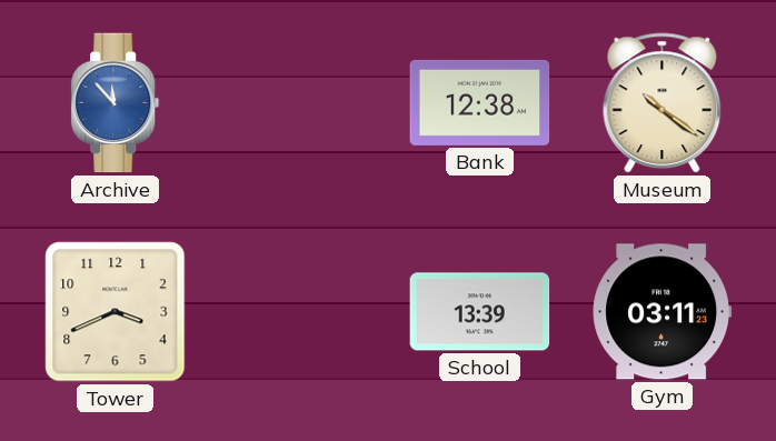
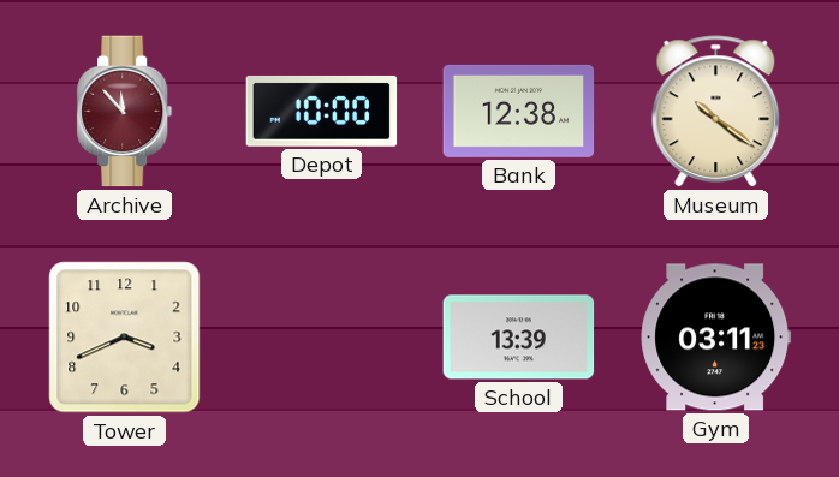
Archive dial: blue -> burgundy
Depot: none -> 10:00
